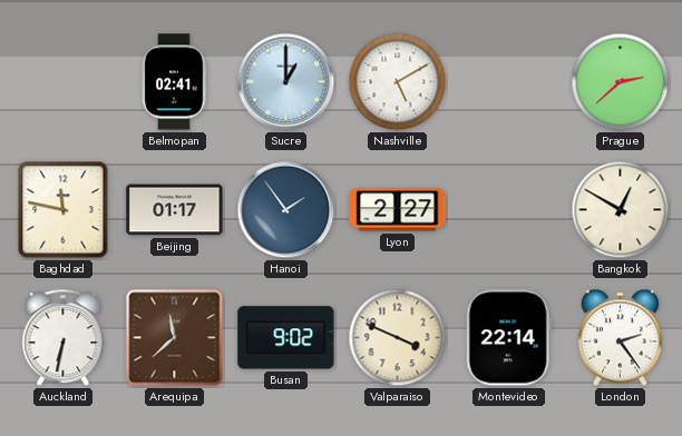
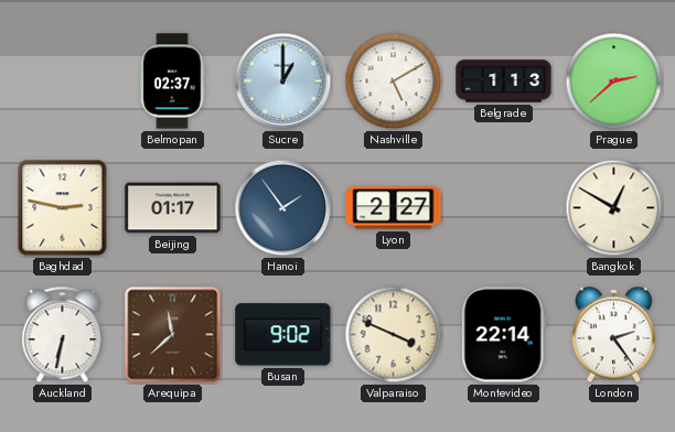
Belmopan: 02:41 -> 02:37
Belgrade: none -> 1:13
Baghdad: 11:47 -> 2:47
